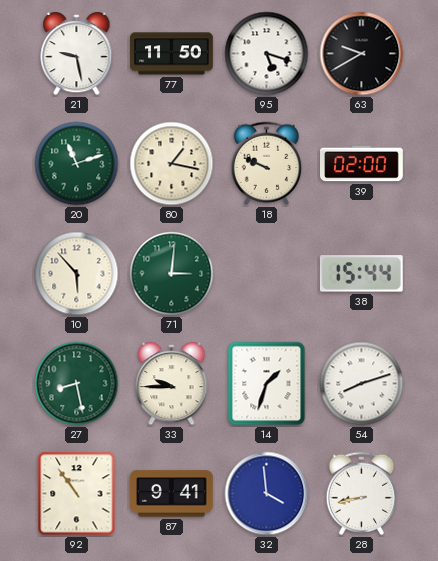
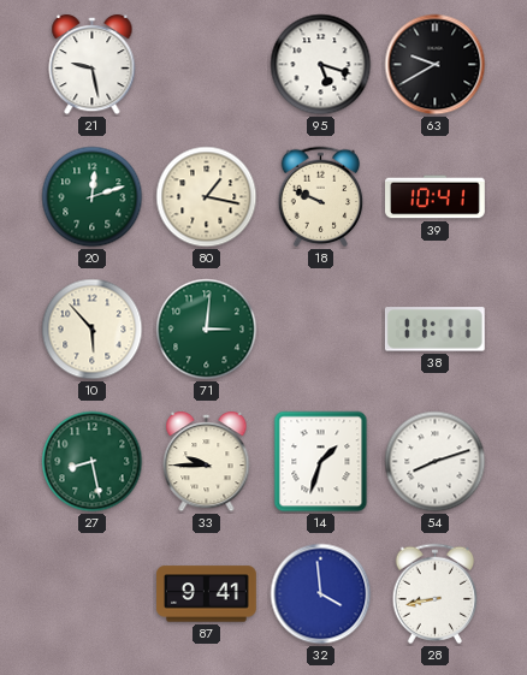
77: 11:50 -> none
20: 11:12 -> 12:12
39: 02:00 -> 10:41
38: 15:44 -> 11:11
92: 10:54 -> none
